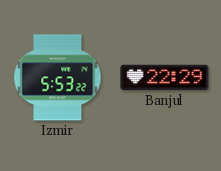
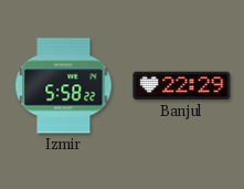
Izmir: 5:53 -> 5:58
